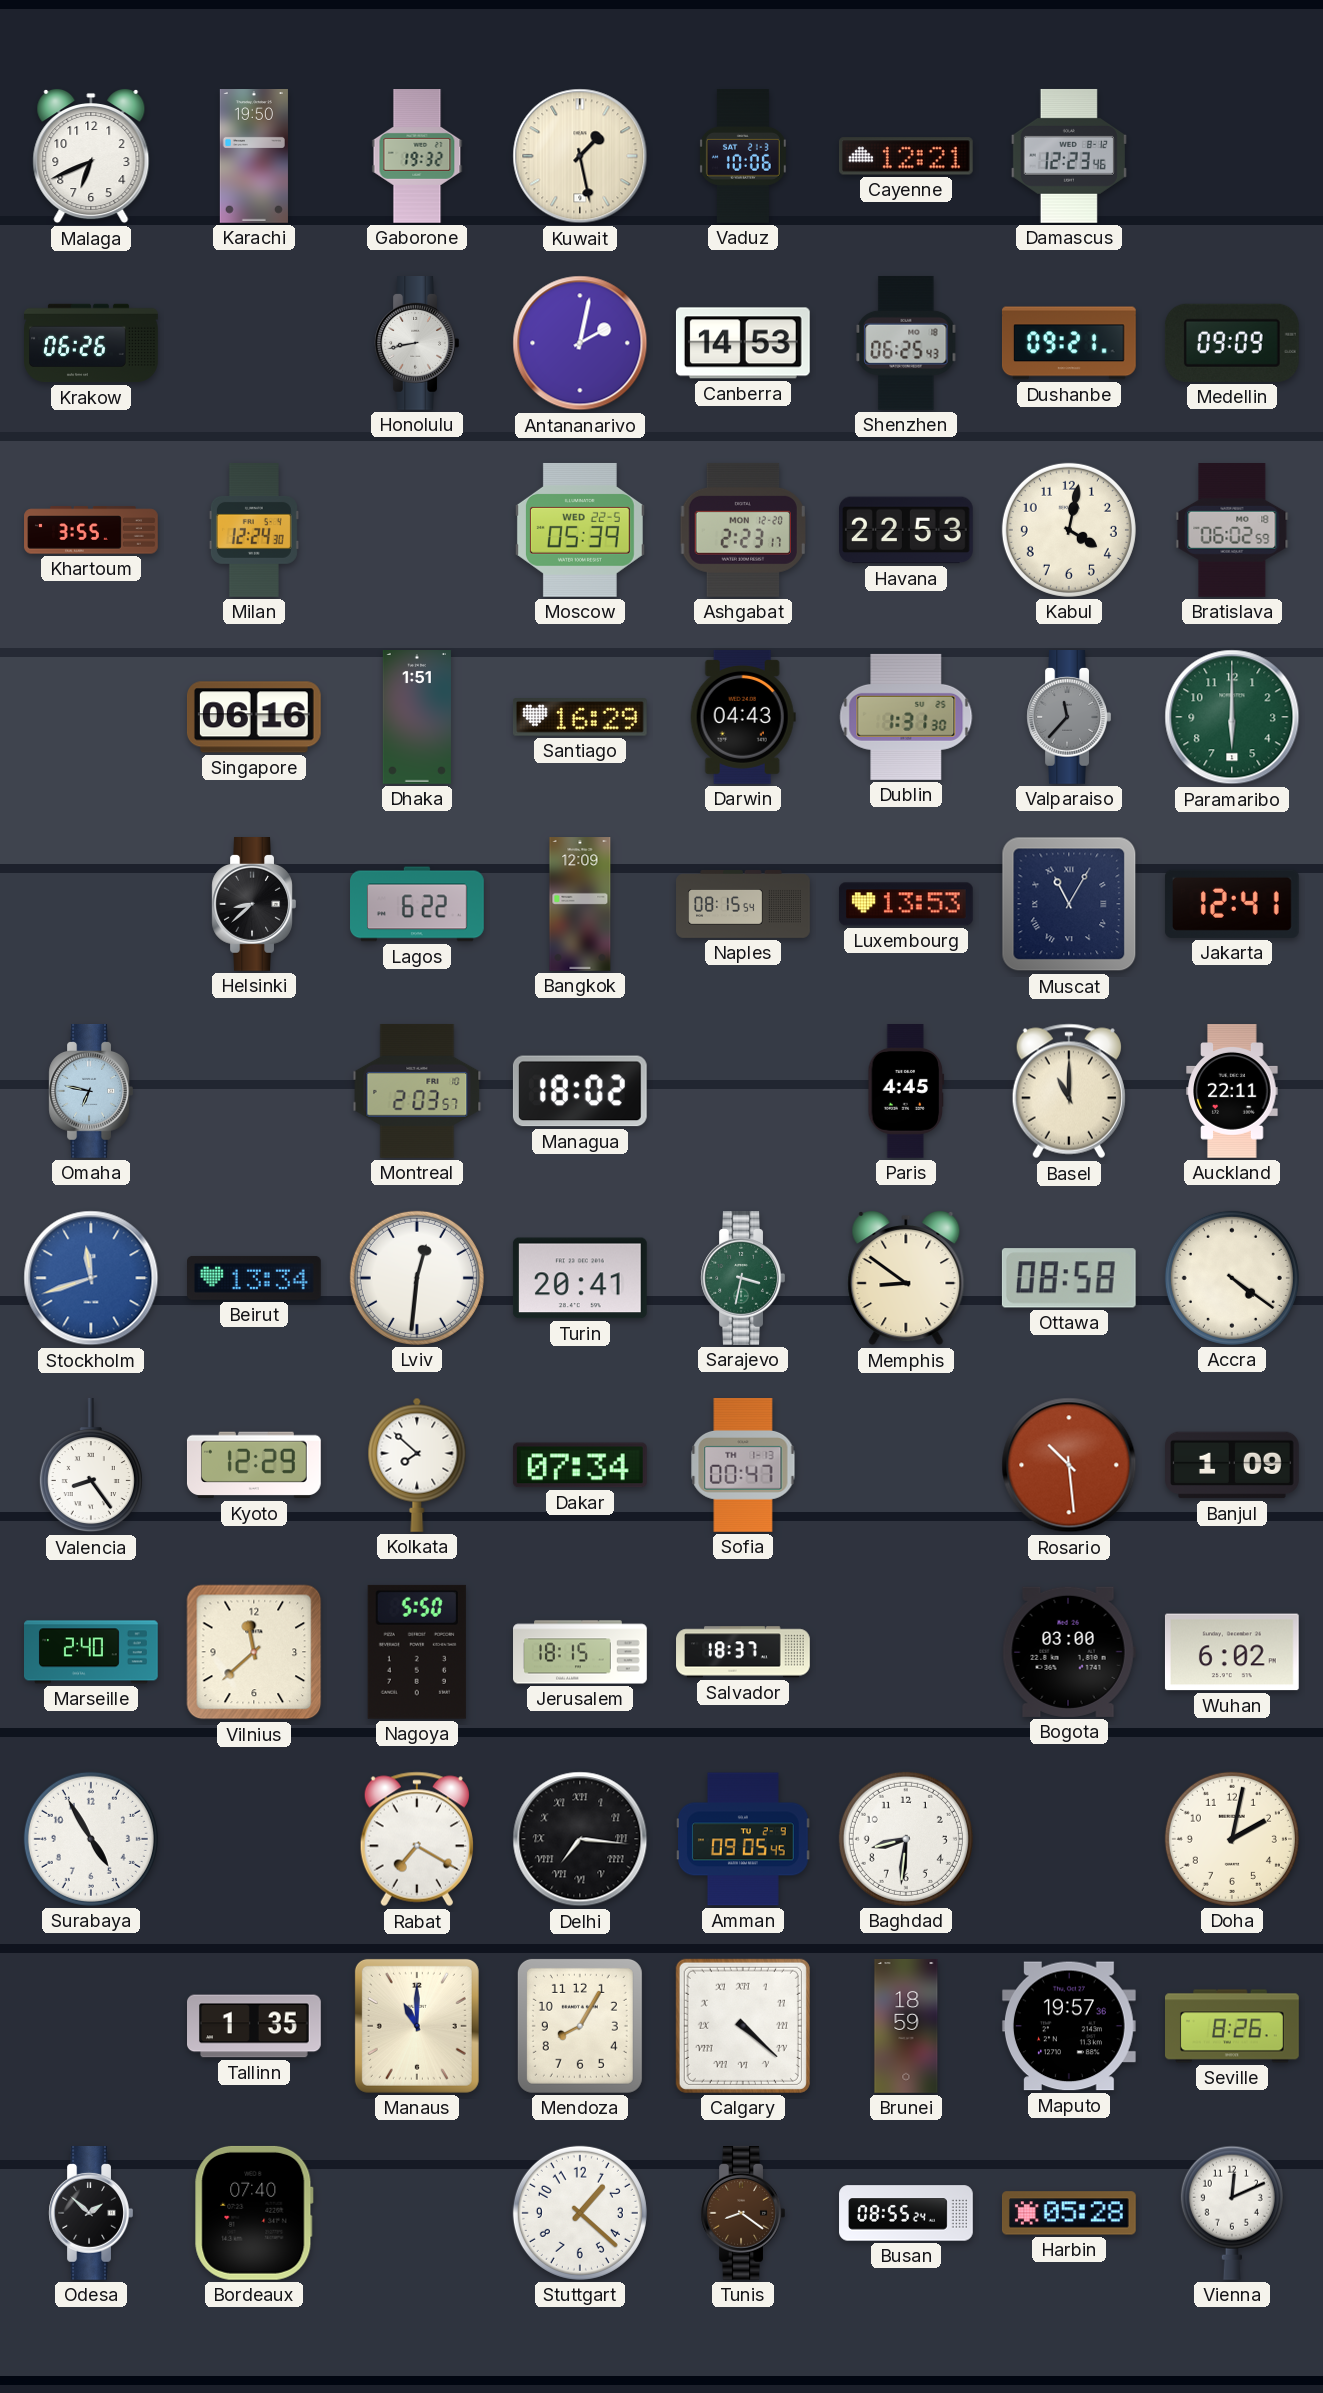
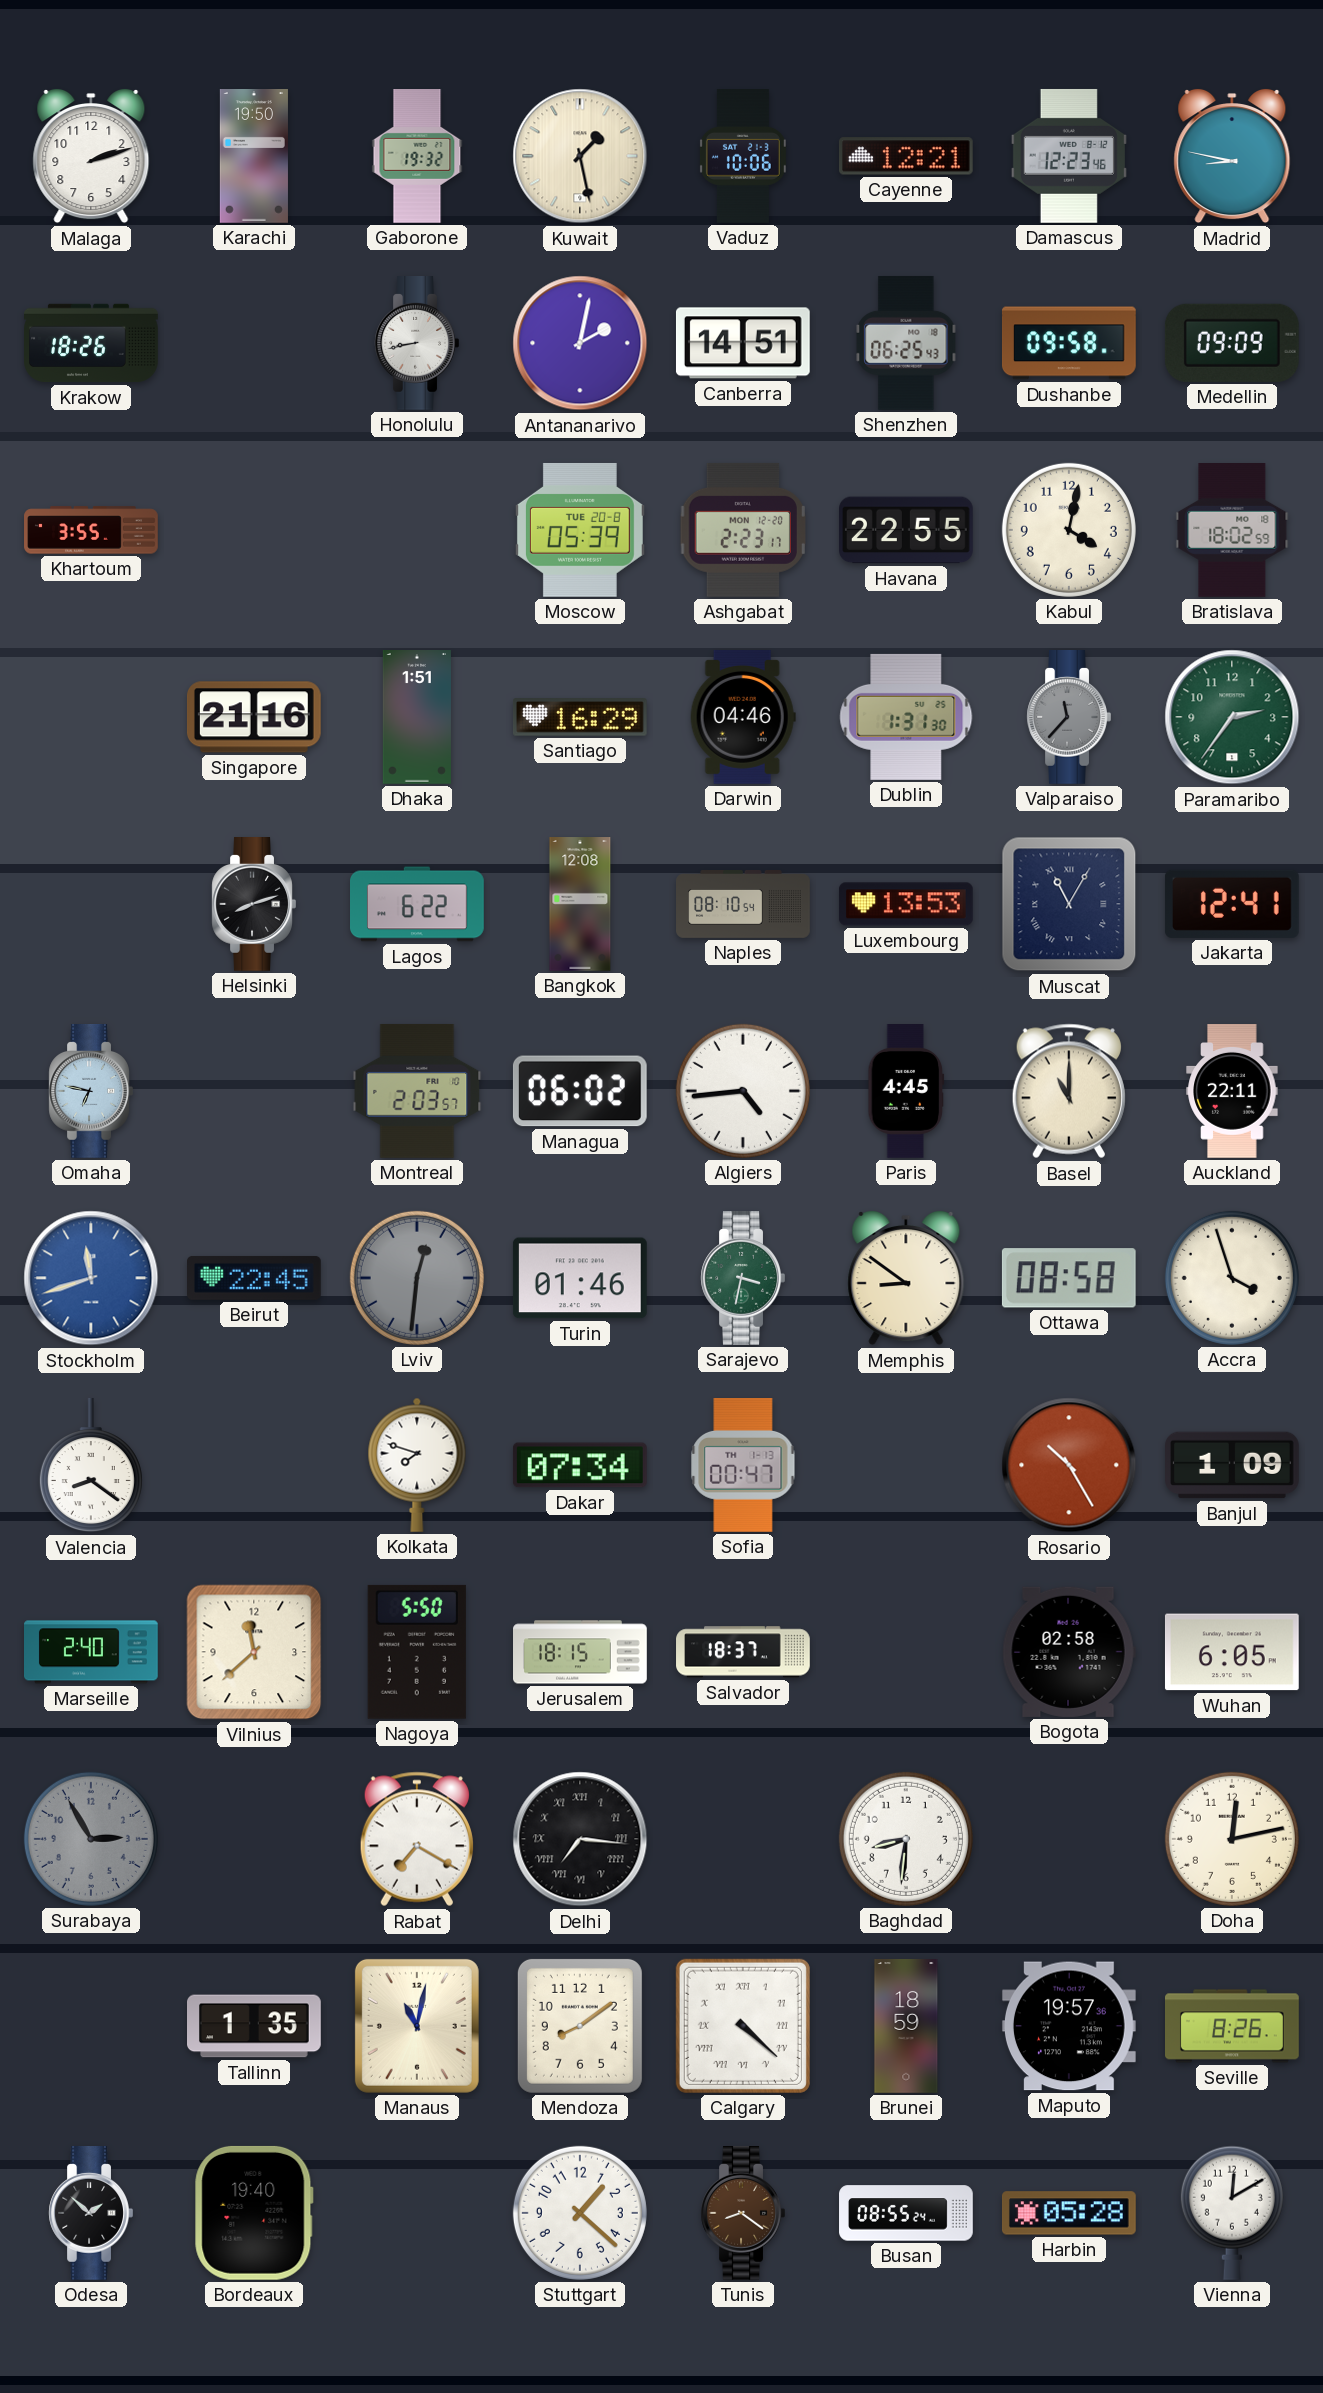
Malaga: 6:41 -> 2:12
Madrid: none -> 8:47
Krakow: 06:26 -> 18:26
Canberra: 14:53 -> 14:51
Dushanbe: 09:21 -> 09:58
Milan: 12:24 -> none
Moscow date: WED 22-5 -> TUE 20-8
Havana: 22:53 -> 22:55
Bratislava: 06:02 -> 18:02
Singapore: 06:16 -> 21:16
Darwin: 04:43 -> 04:46
Paramaribo: 6:00 -> 2:36
Helsinki: 8:38 -> 8:12
Bangkok: 12:09 -> 12:08
Naples: 08:15 -> 08:10
Managua: 18:02 -> 06:02
Algiers: none -> 4:44
Beirut: 13:34 -> 22:45
Lviv dial: white -> grey
Turin: 20:41 -> 01:46
Accra: 4:21 -> 3:57
Valencia: 8:24 -> 8:21
Kyoto: 12:29 -> none
Kolkata: 7:52 -> 7:48
Rosario: 10:29 -> 10:25
Bogota: 03:00 -> 02:58
Wuhan: 6:02 -> 6:05
Surabaya: 4:55 -> 2:55
Surabaya dial: white -> grey
Amman: 09:05 -> none
Doha: 2:02 -> 12:13
Manaus: 11:00 -> 11:02
Mendoza: 8:05 -> 8:09
Bordeaux: 07:40 -> 19:40
Vienna: 12:11 -> 12:10
